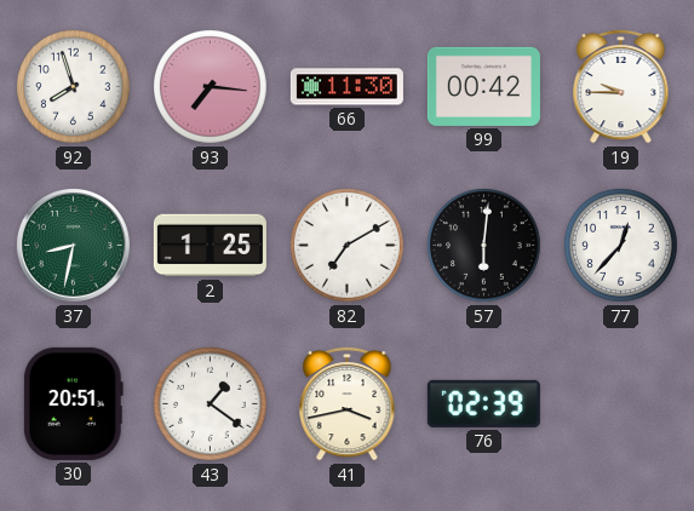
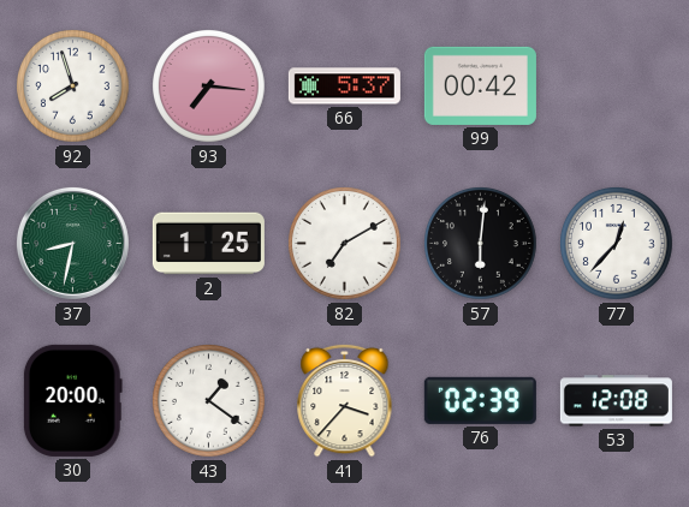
66: 11:30 -> 5:37
19: 9:45 -> none
30: 20:51 -> 20:00
41: 3:43 -> 3:37
53: none -> 12:08
